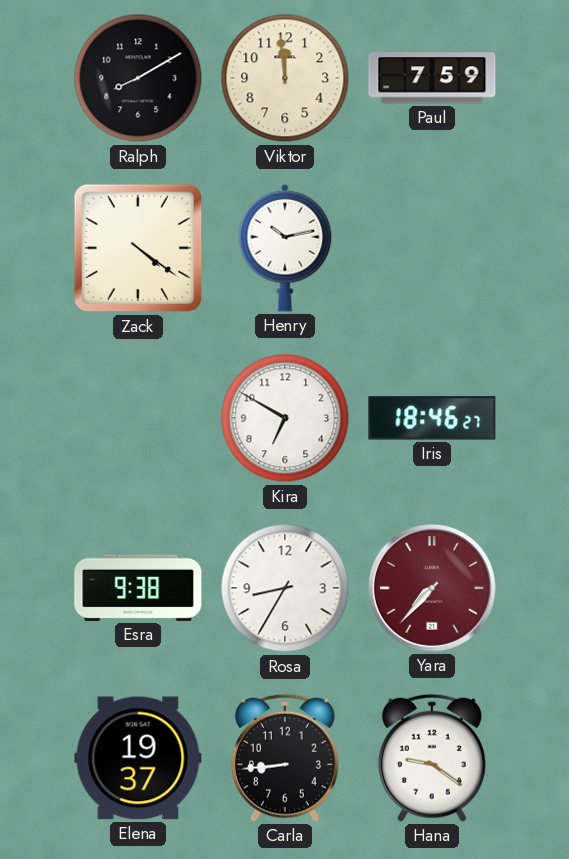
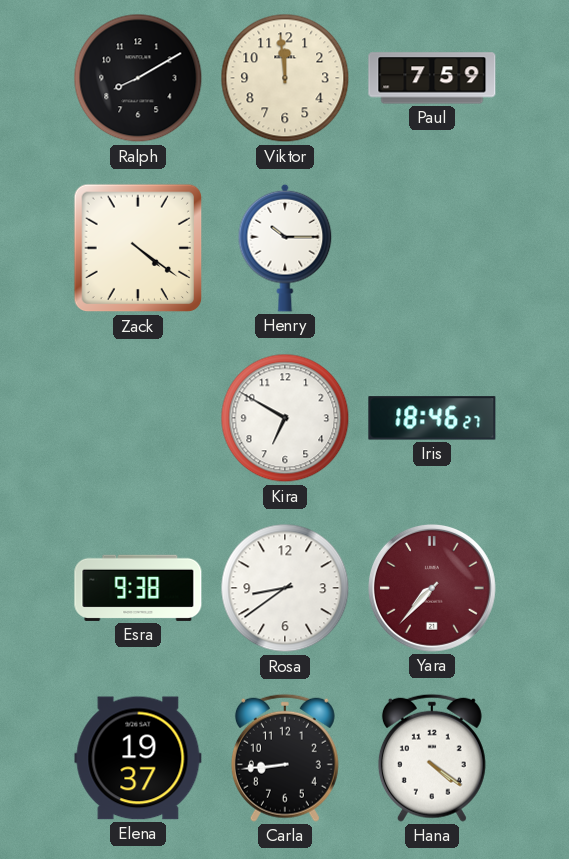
Henry: 10:13 -> 10:15
Rosa: 8:35 -> 8:39
Hana: 9:21 -> 4:21
